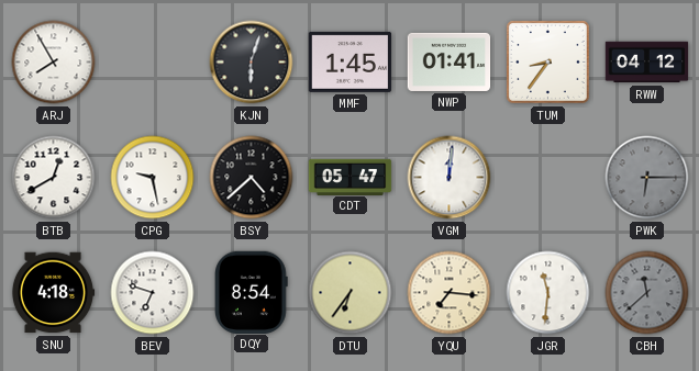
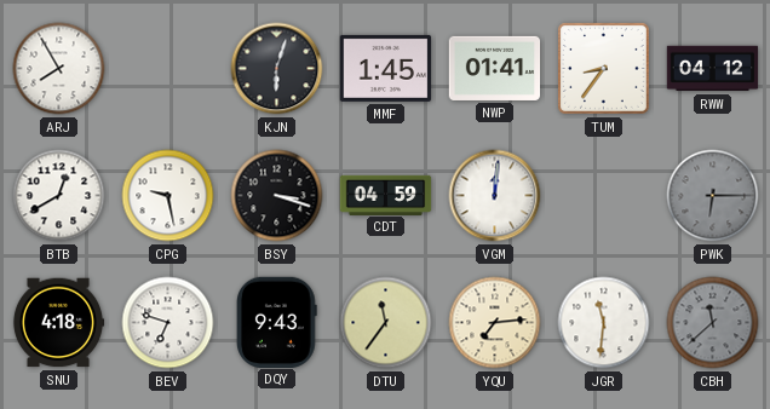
BSY: 4:38 -> 3:18
CDT: 05:47 -> 04:59
DQY: 8:54 -> 9:43
DTU: 6:36 -> 11:36
YQU: 7:16 -> 7:14
